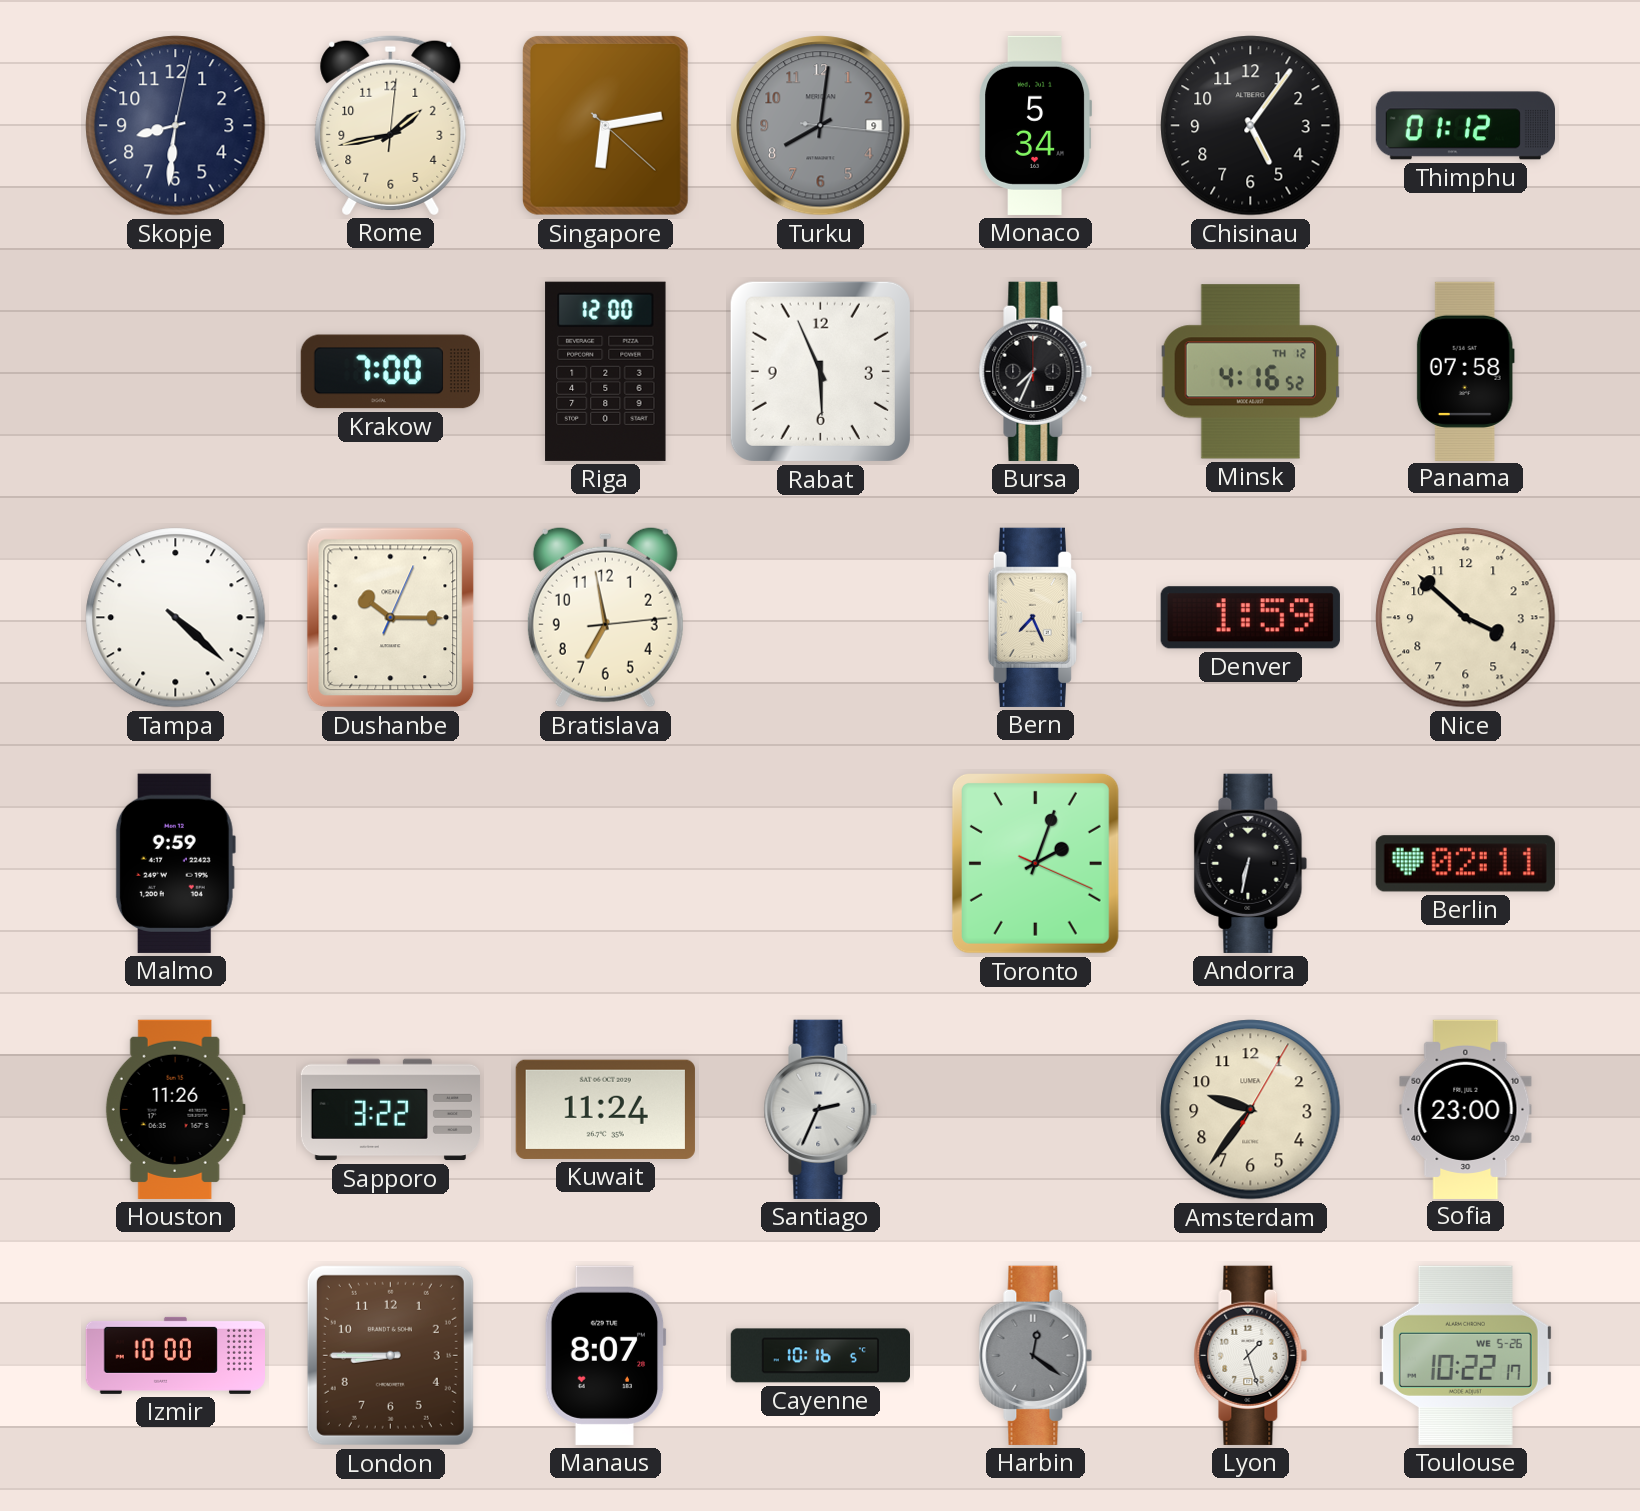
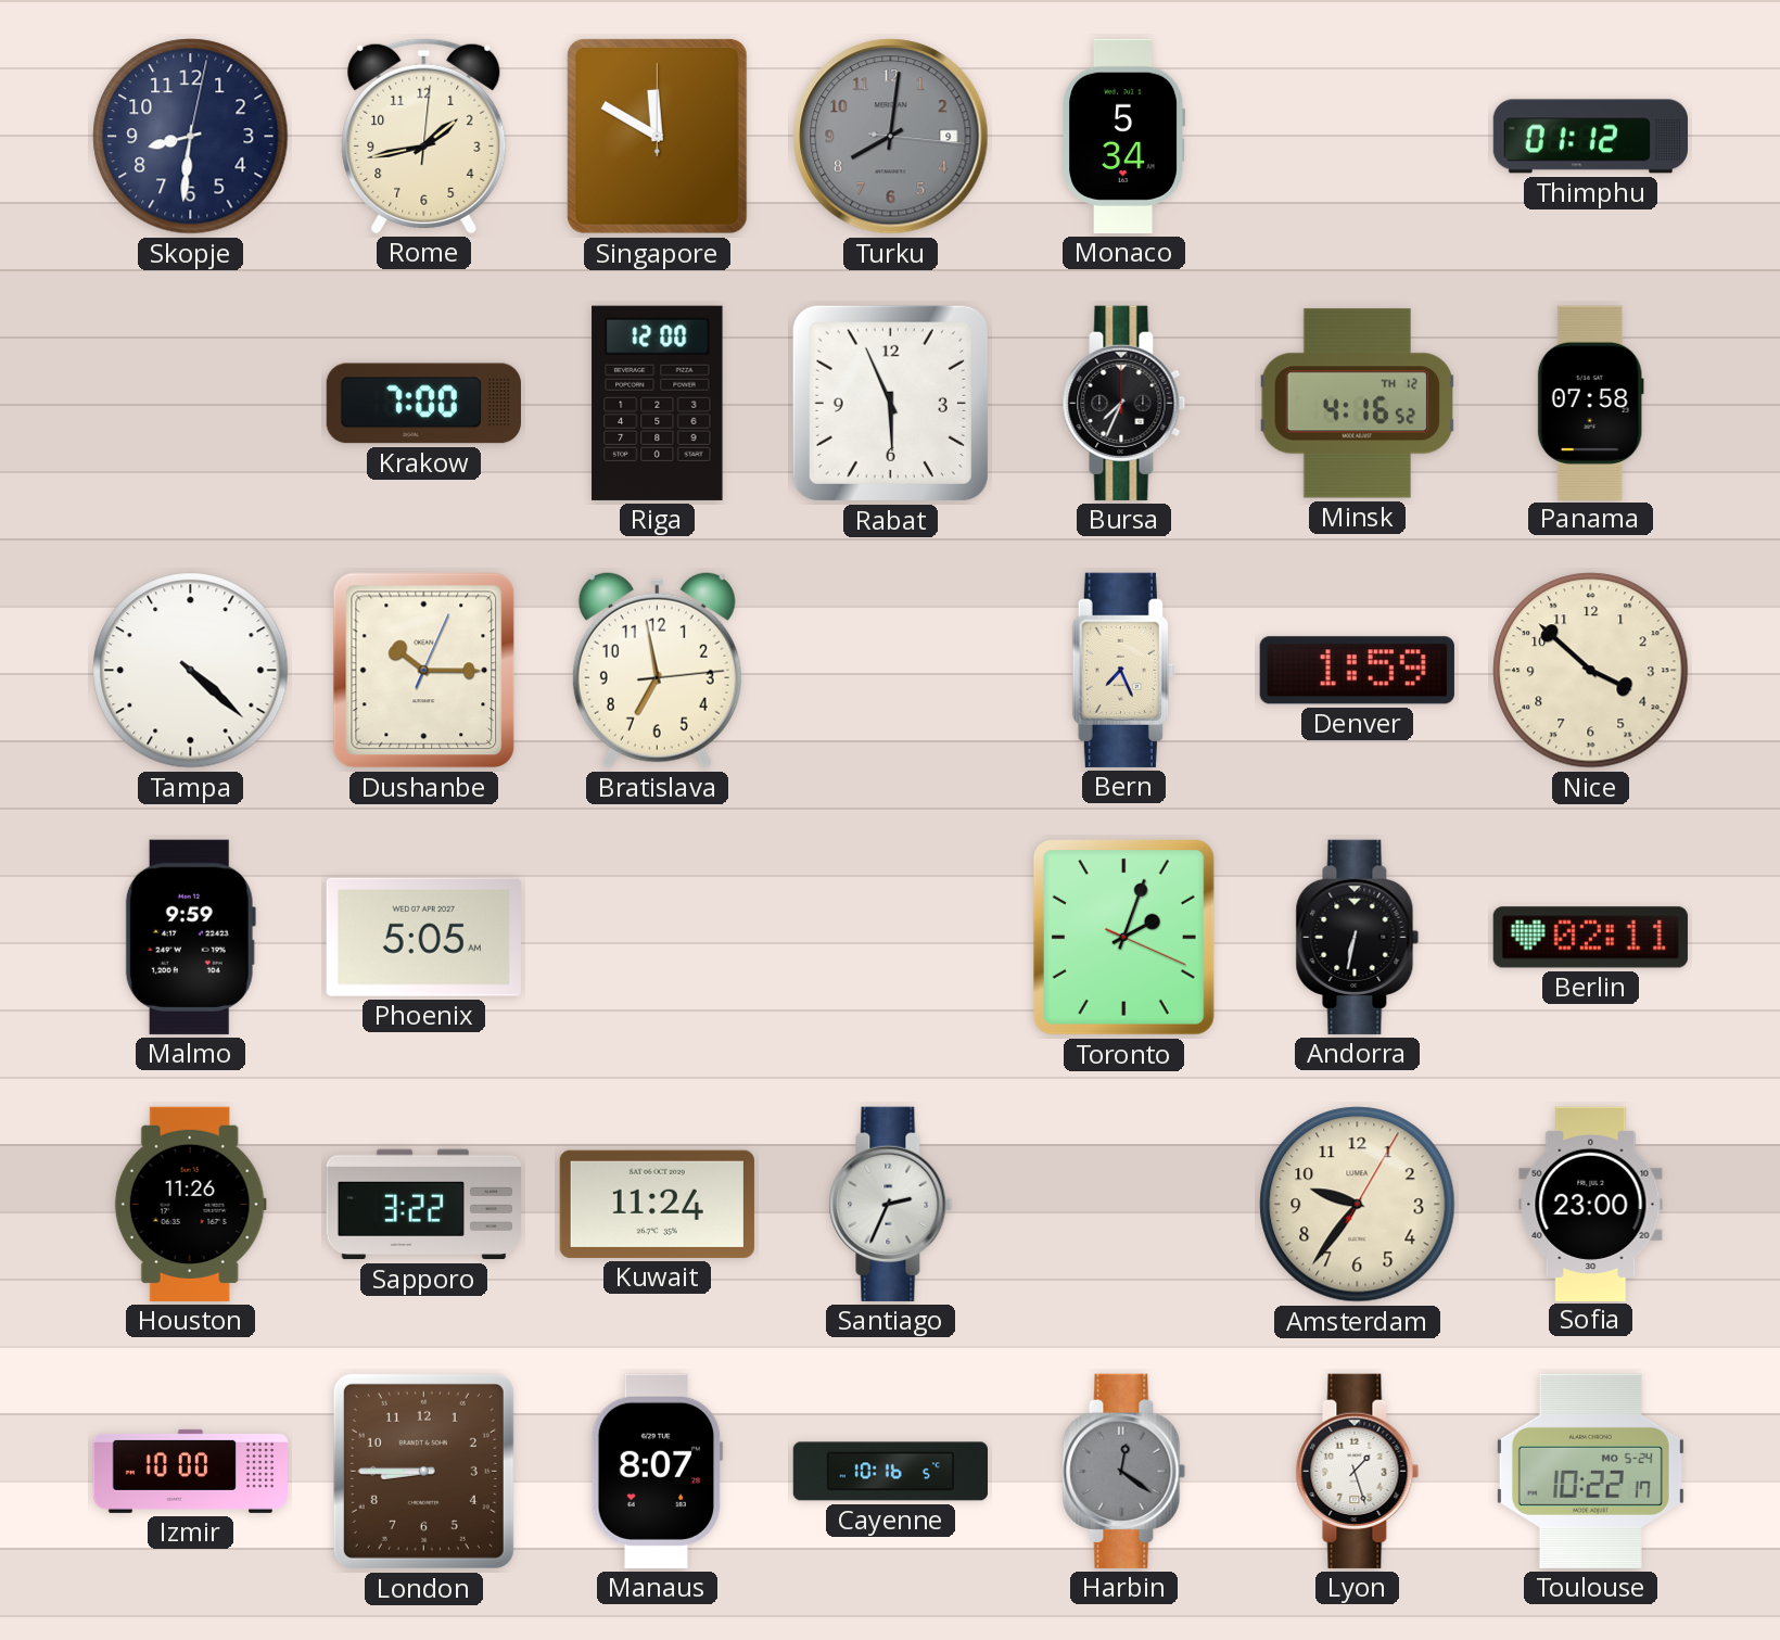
Singapore: 6:13 -> 11:50
Chisinau: 5:06 -> none
Phoenix: none -> 5:05
Toulouse date: WE 5-26 -> MO 5-24
